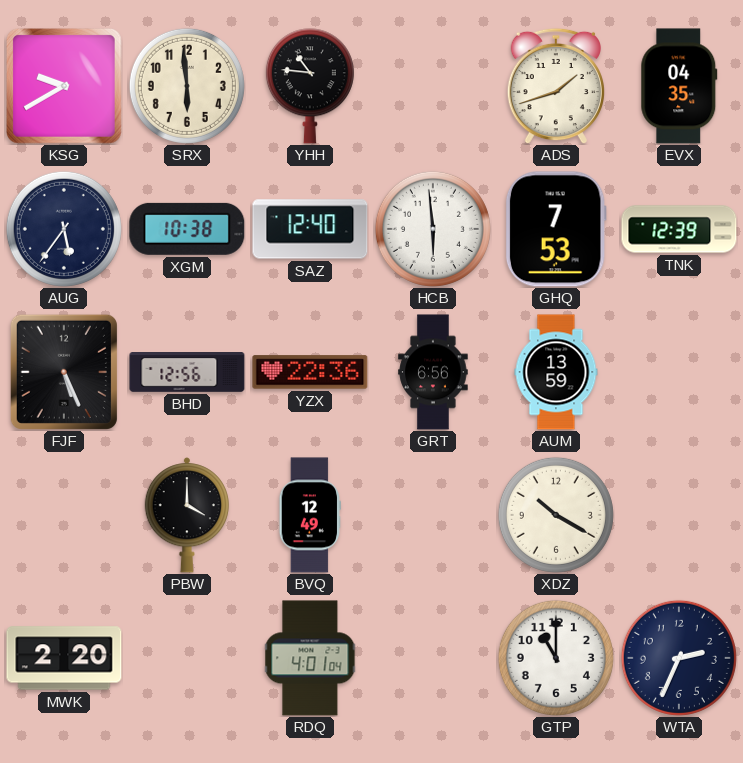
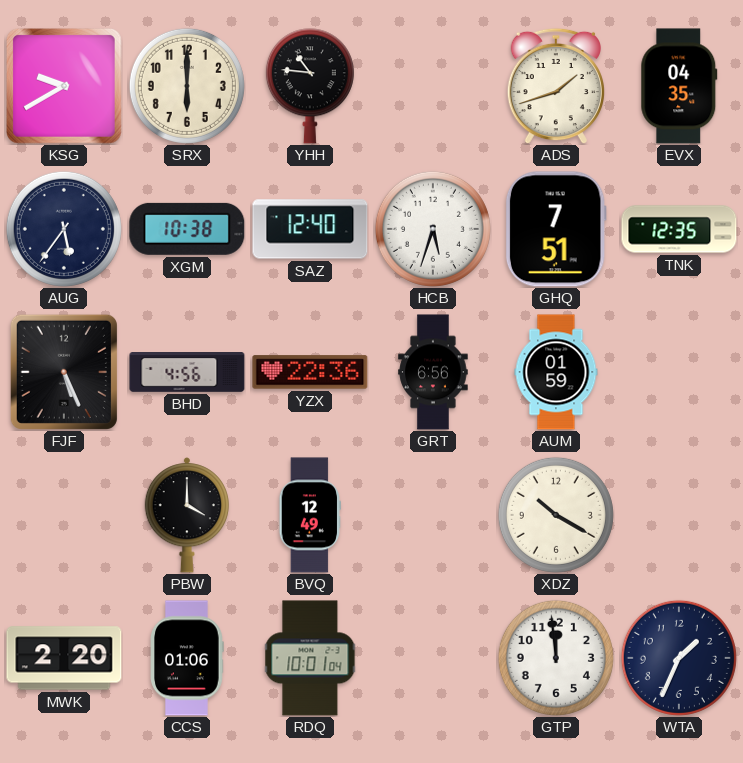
SRX: 5:59 -> 6:00
HCB: 5:59 -> 5:33
GHQ: 7:53 -> 7:51
TNK: 12:39 -> 12:35
BHD: 12:56 -> 4:56
AUM: 13:59 -> 01:59
CCS: none -> 01:06
RDQ: 4:01 -> 10:01
GTP: 11:00 -> 11:59
WTA: 2:34 -> 1:34
